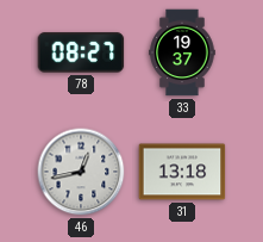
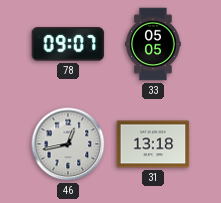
78: 08:27 -> 09:07
33: 19:37 -> 05:05
